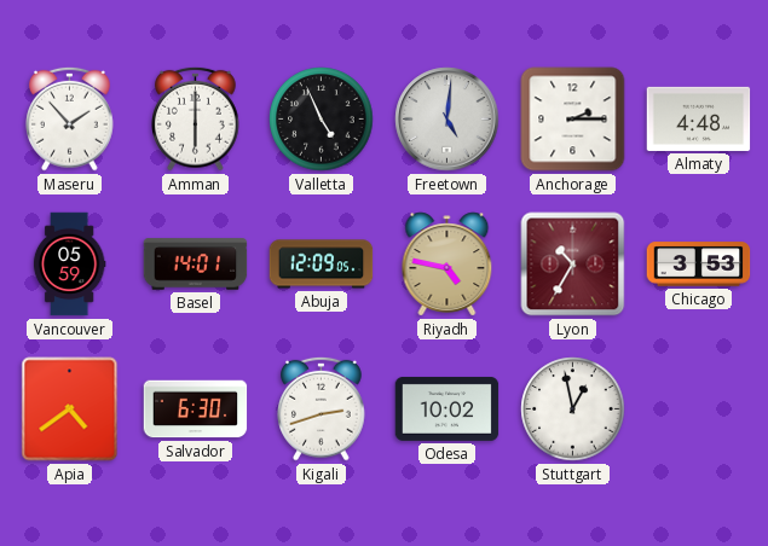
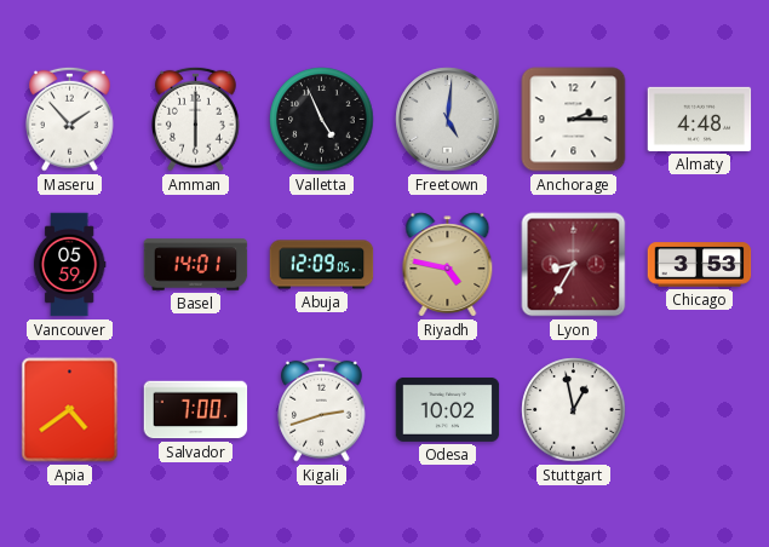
Lyon: 10:35 -> 8:35
Salvador: 6:30 -> 7:00
